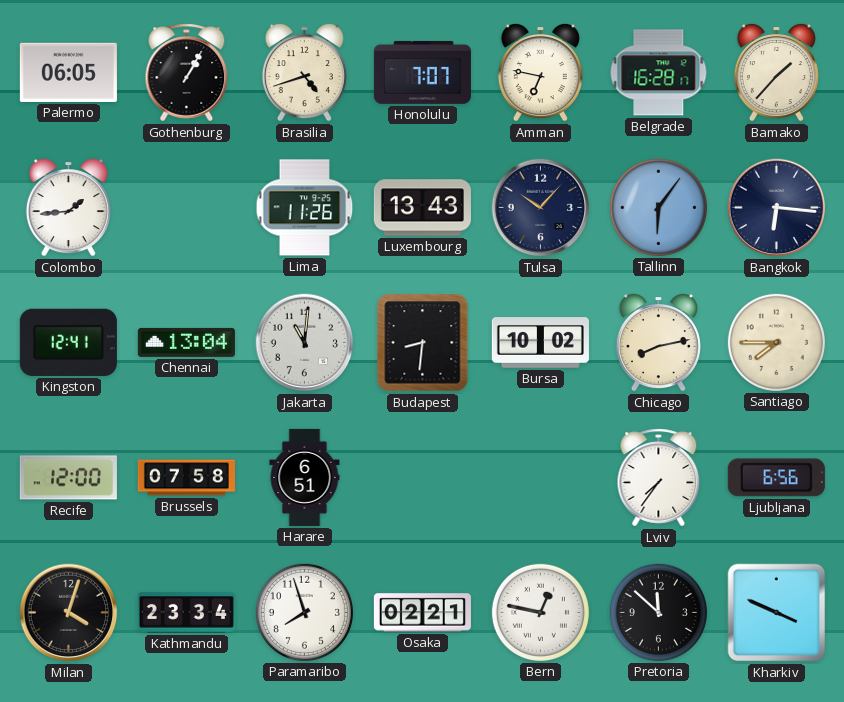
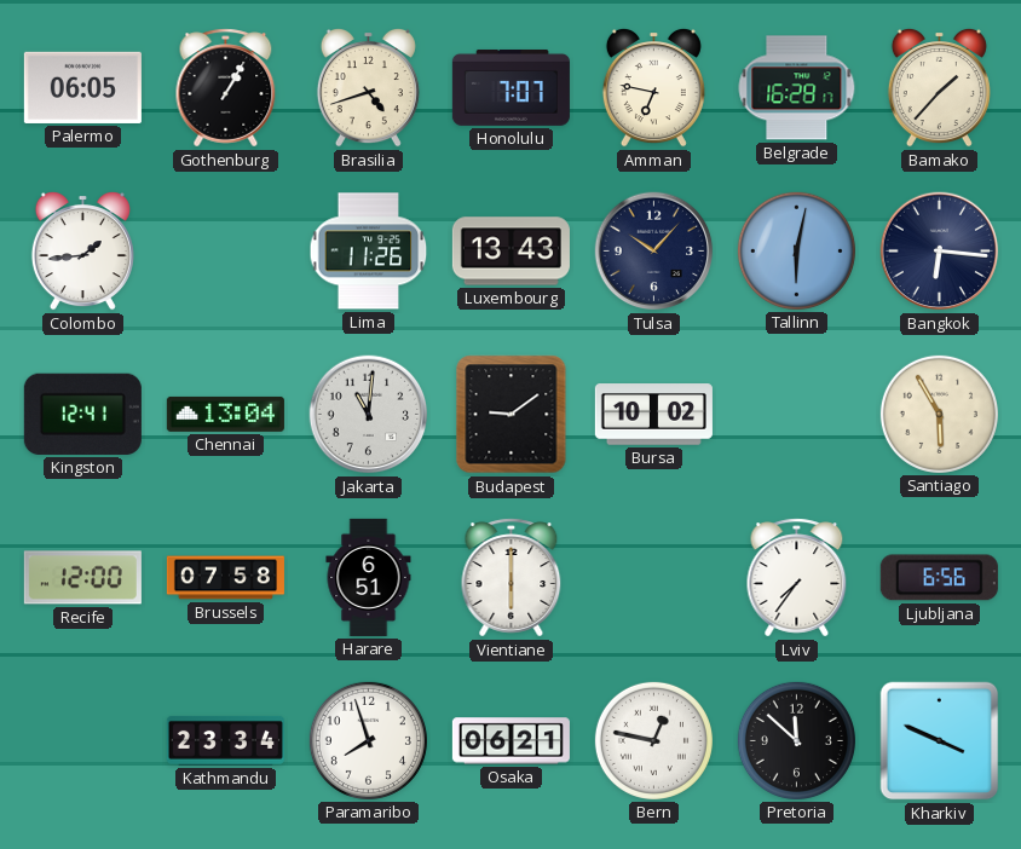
Tallinn: 6:06 -> 6:02
Budapest: 8:31 -> 9:09
Chicago: 8:13 -> none
Santiago: 7:45 -> 5:55
Vientiane: none -> 6:00
Milan: 4:03 -> none
Osaka: 02:21 -> 06:21
